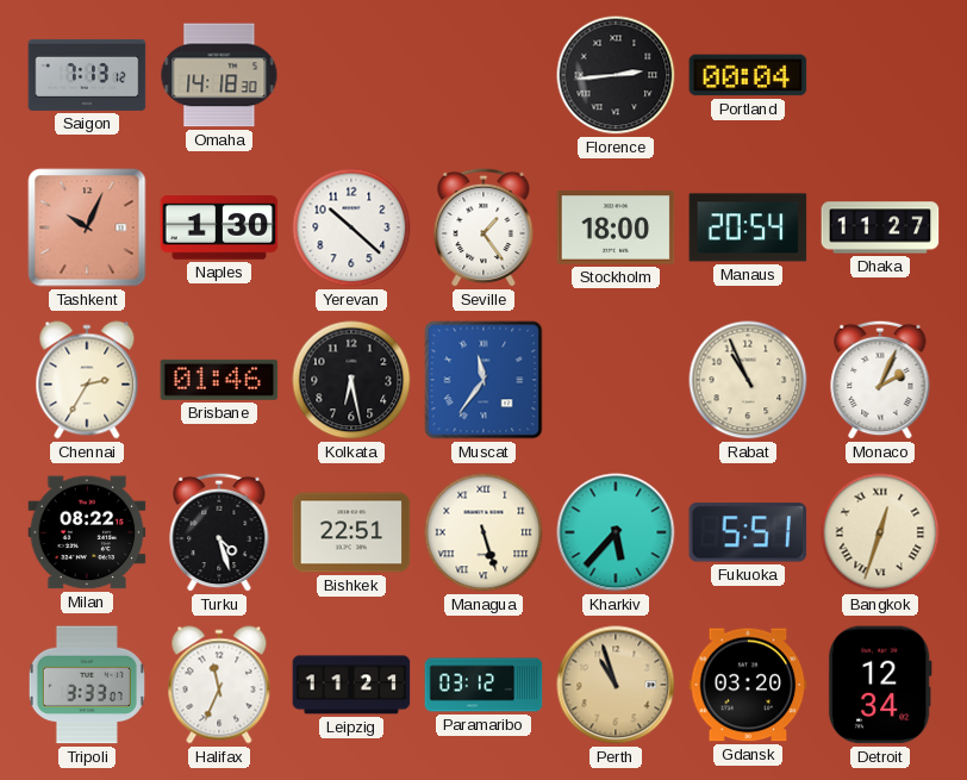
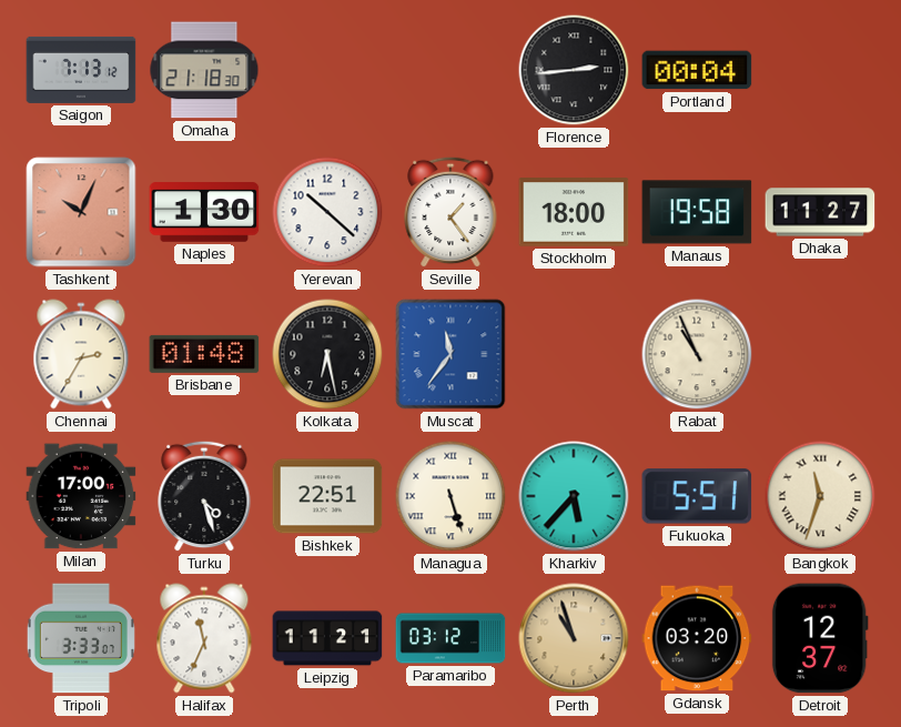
Omaha: 14:18 -> 21:18
Manaus: 20:54 -> 19:58
Brisbane: 01:46 -> 01:48
Monaco: 2:04 -> none
Milan: 08:22 -> 17:00
Bangkok: 12:33 -> 11:33
Detroit: 12:34 -> 12:37
